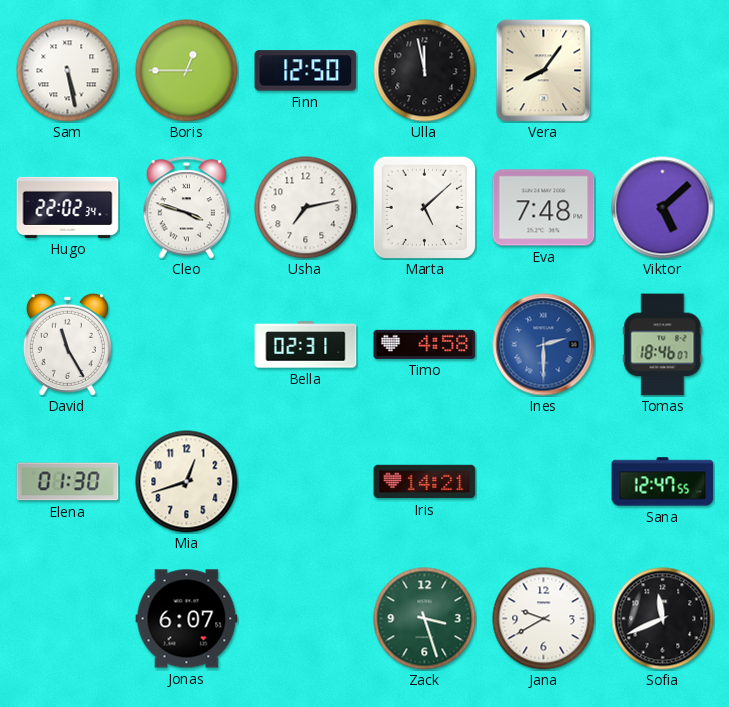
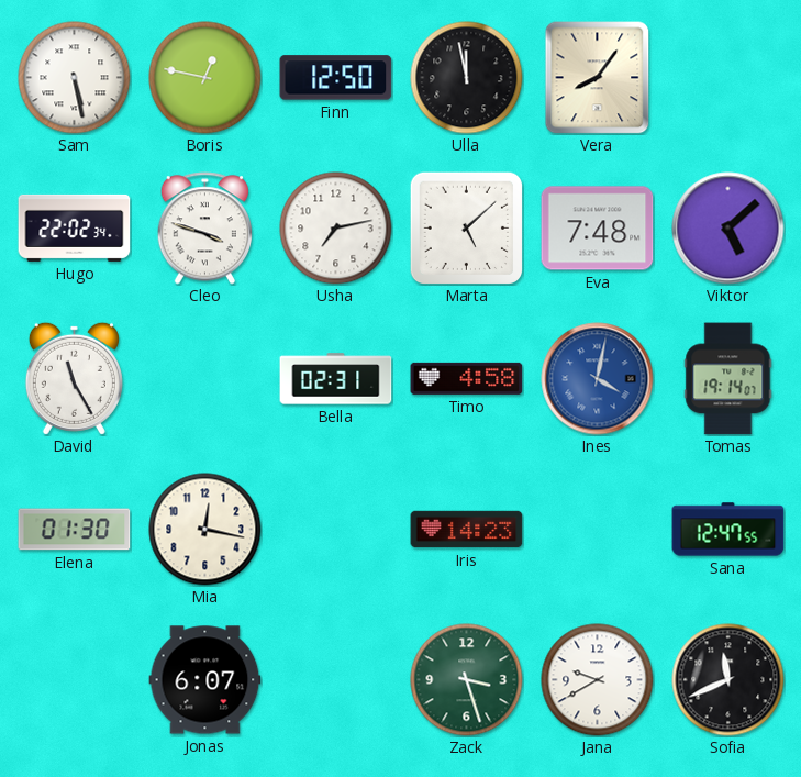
Boris: 12:45 -> 12:47
Ines: 2:30 -> 4:02
Tomas: 18:46 -> 19:14
Mia: 12:42 -> 12:17
Iris: 14:21 -> 14:23
